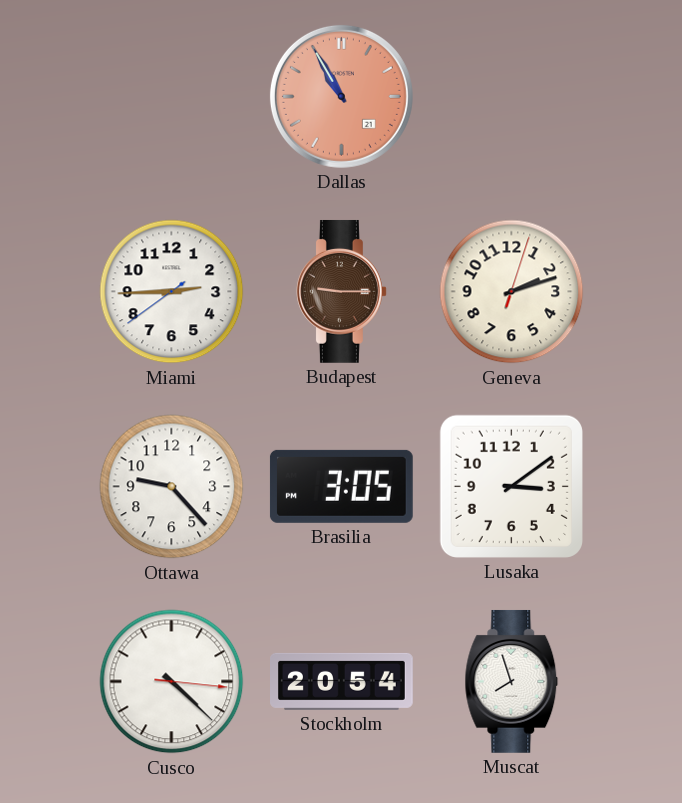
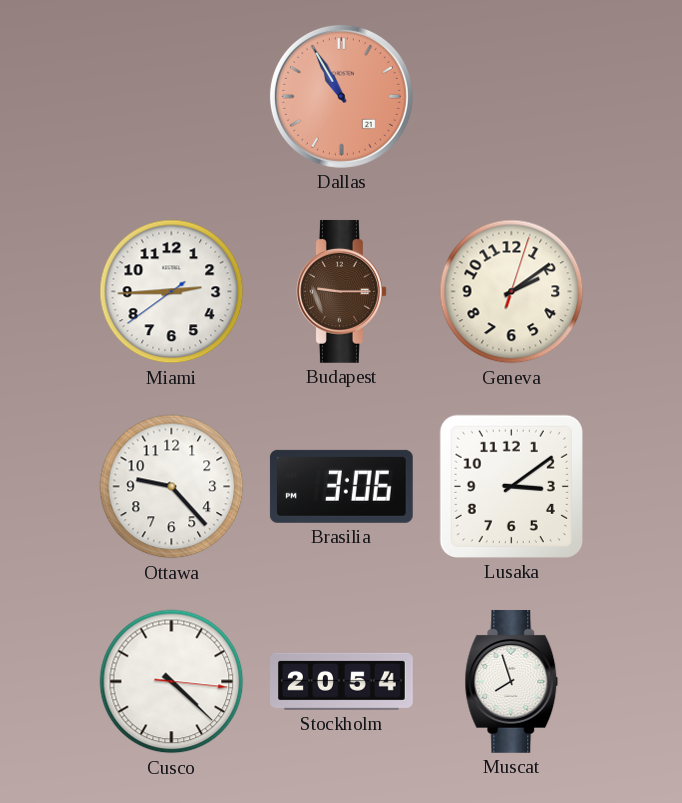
Geneva: 2:12 -> 2:09
Brasilia: 3:05 -> 3:06
